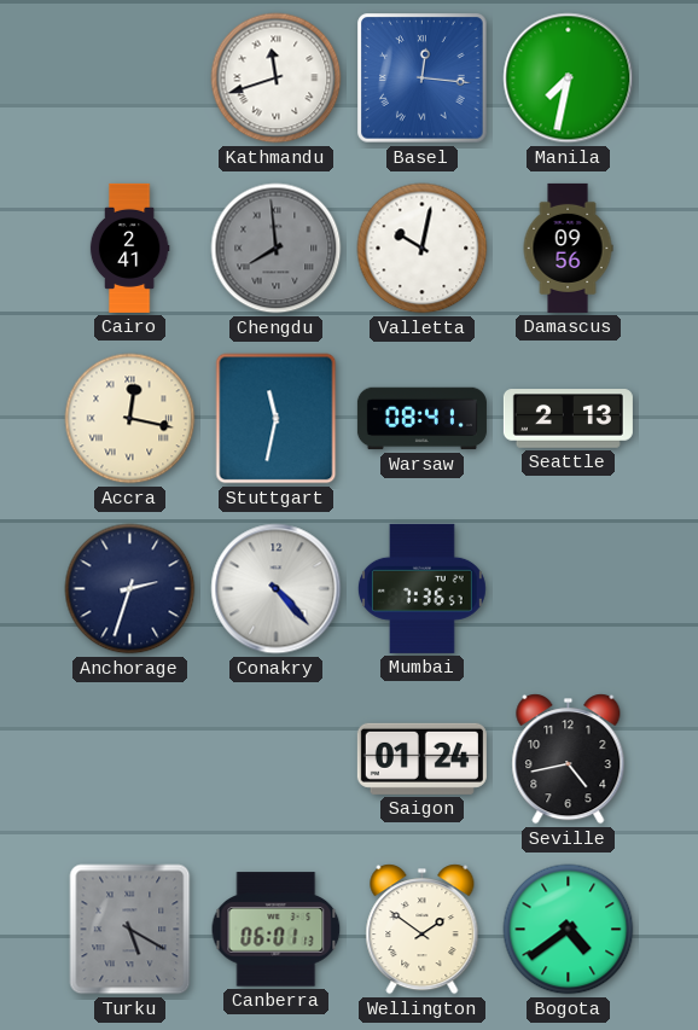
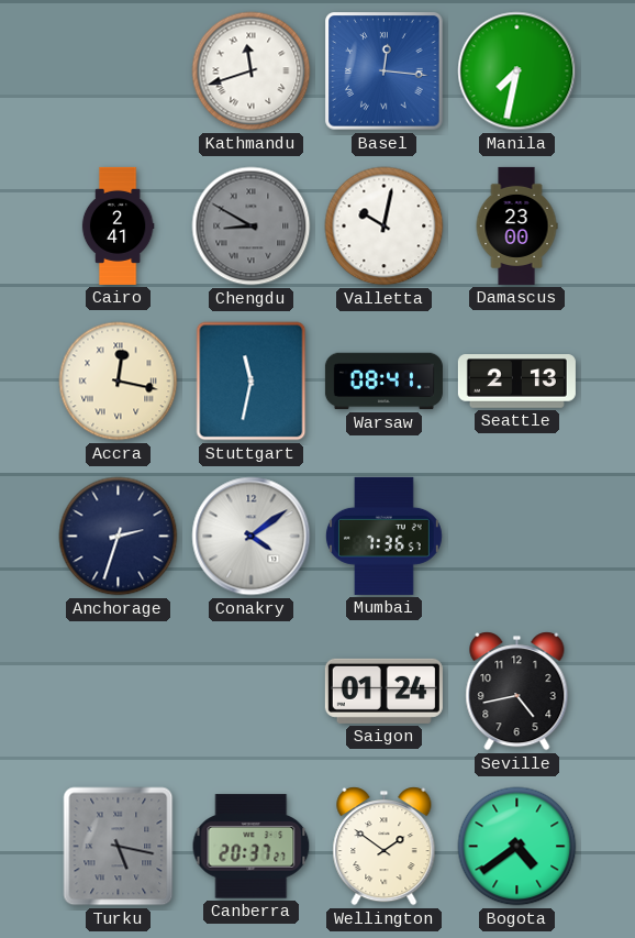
Chengdu: 7:59 -> 8:50
Damascus: 09:56 -> 23:00
Conakry: 4:23 -> 4:09
Turku: 5:20 -> 5:17
Canberra: 06:01 -> 20:37
